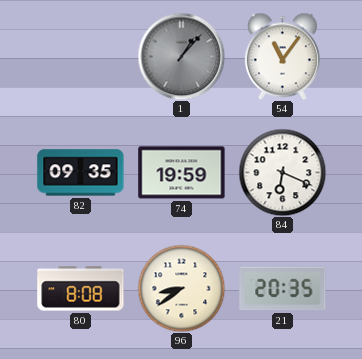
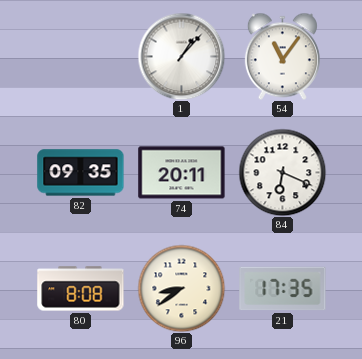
1 dial: grey -> white
74: 19:59 -> 20:11
21: 20:35 -> 17:35
